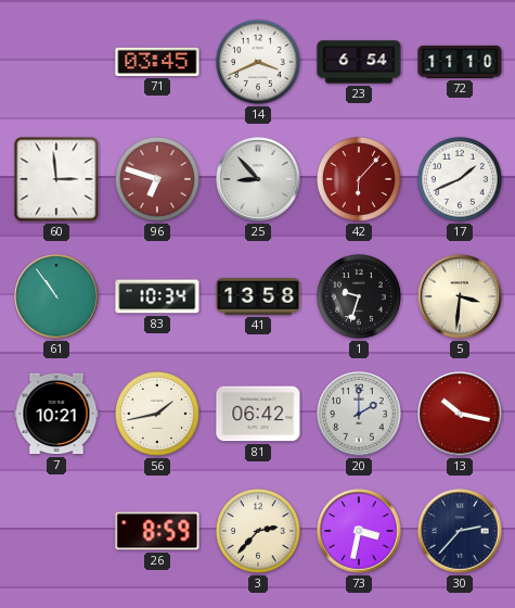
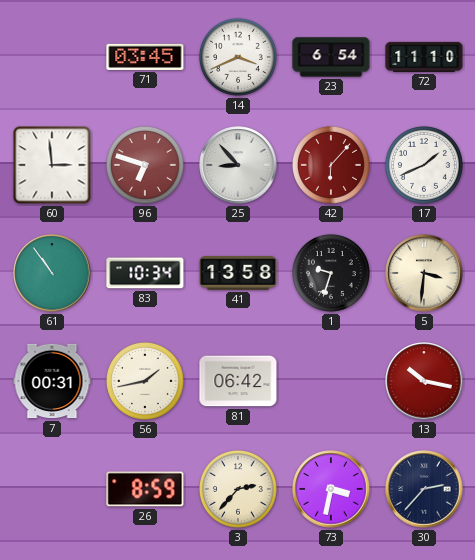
7: 10:21 -> 00:31
20: 2:00 -> none
